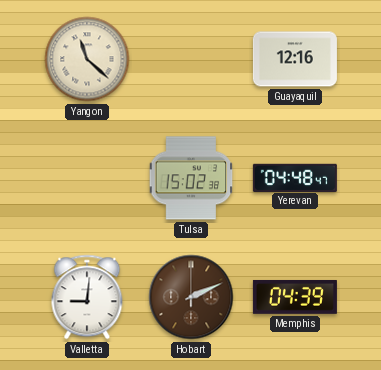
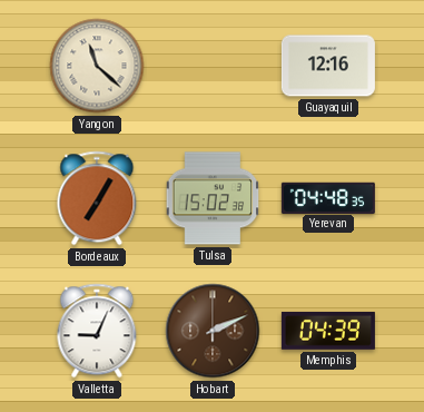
Bordeaux: none -> 7:05
Yerevan: 04:48:47 -> 04:48:35
Valletta: 9:01 -> 9:04
